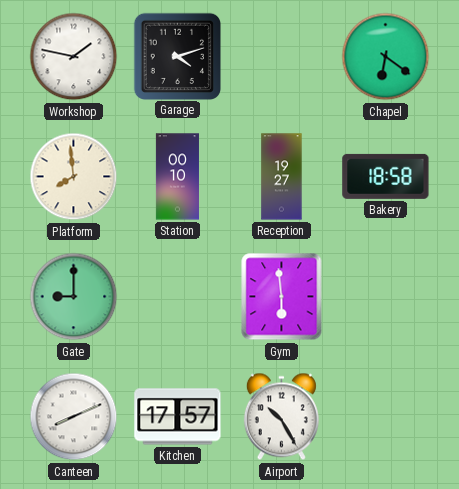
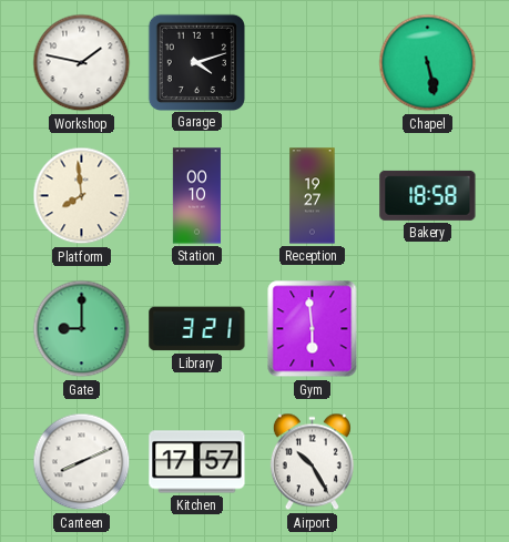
Chapel: 6:21 -> 5:28
Library: none -> 3:21
